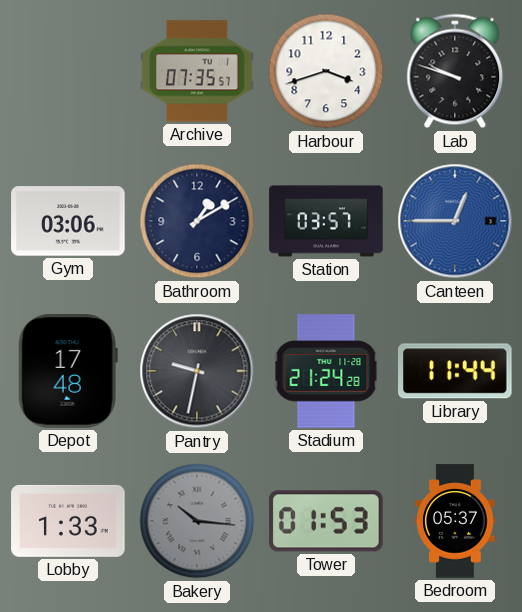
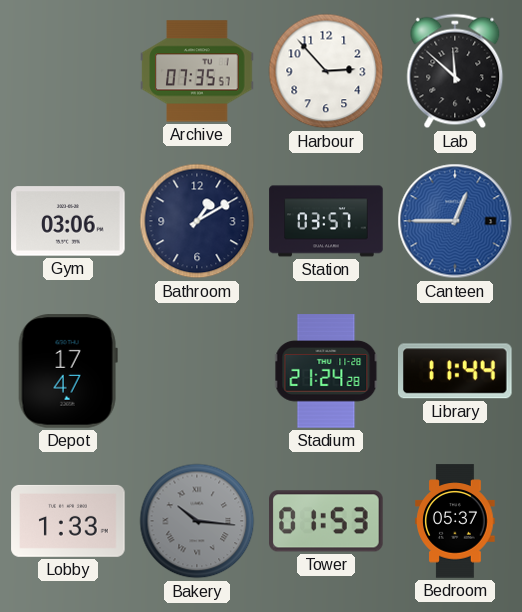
Harbour: 3:42 -> 2:53
Lab: 9:48 -> 11:52
Depot: 17:48 -> 17:47
Pantry: 9:32 -> none
